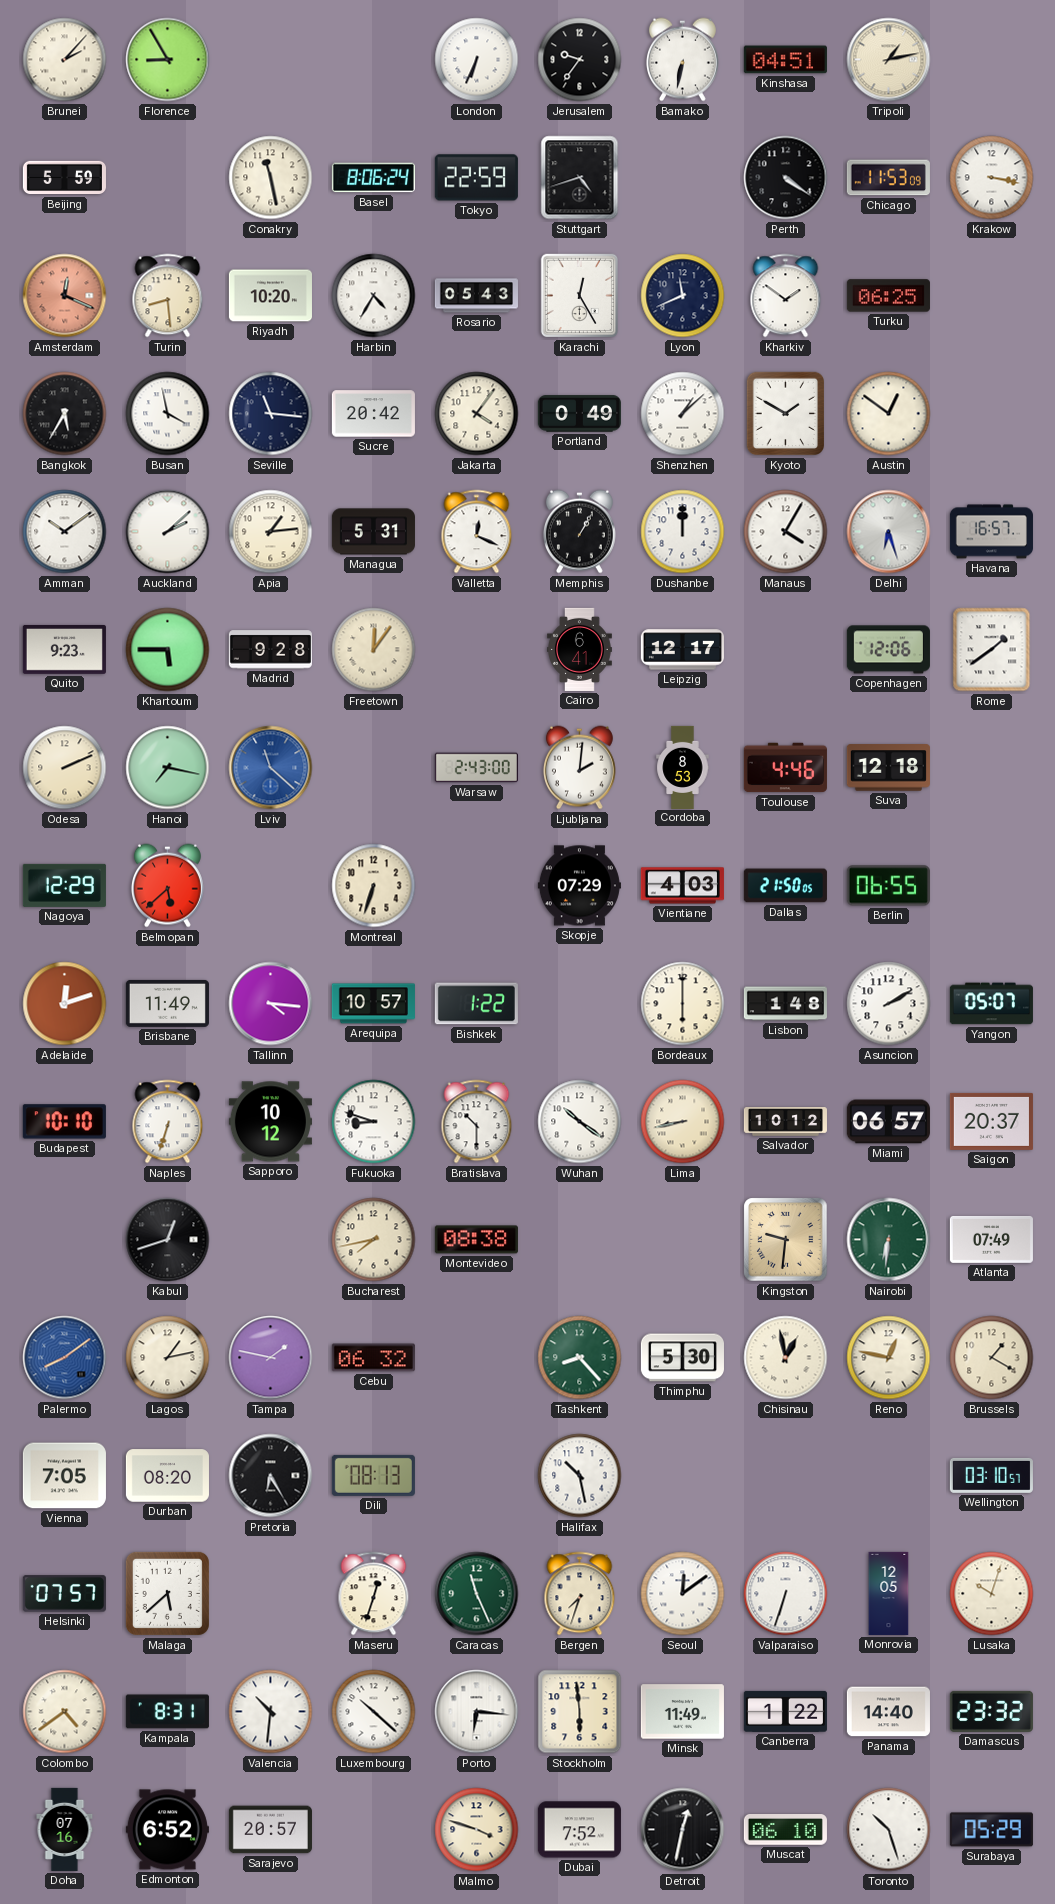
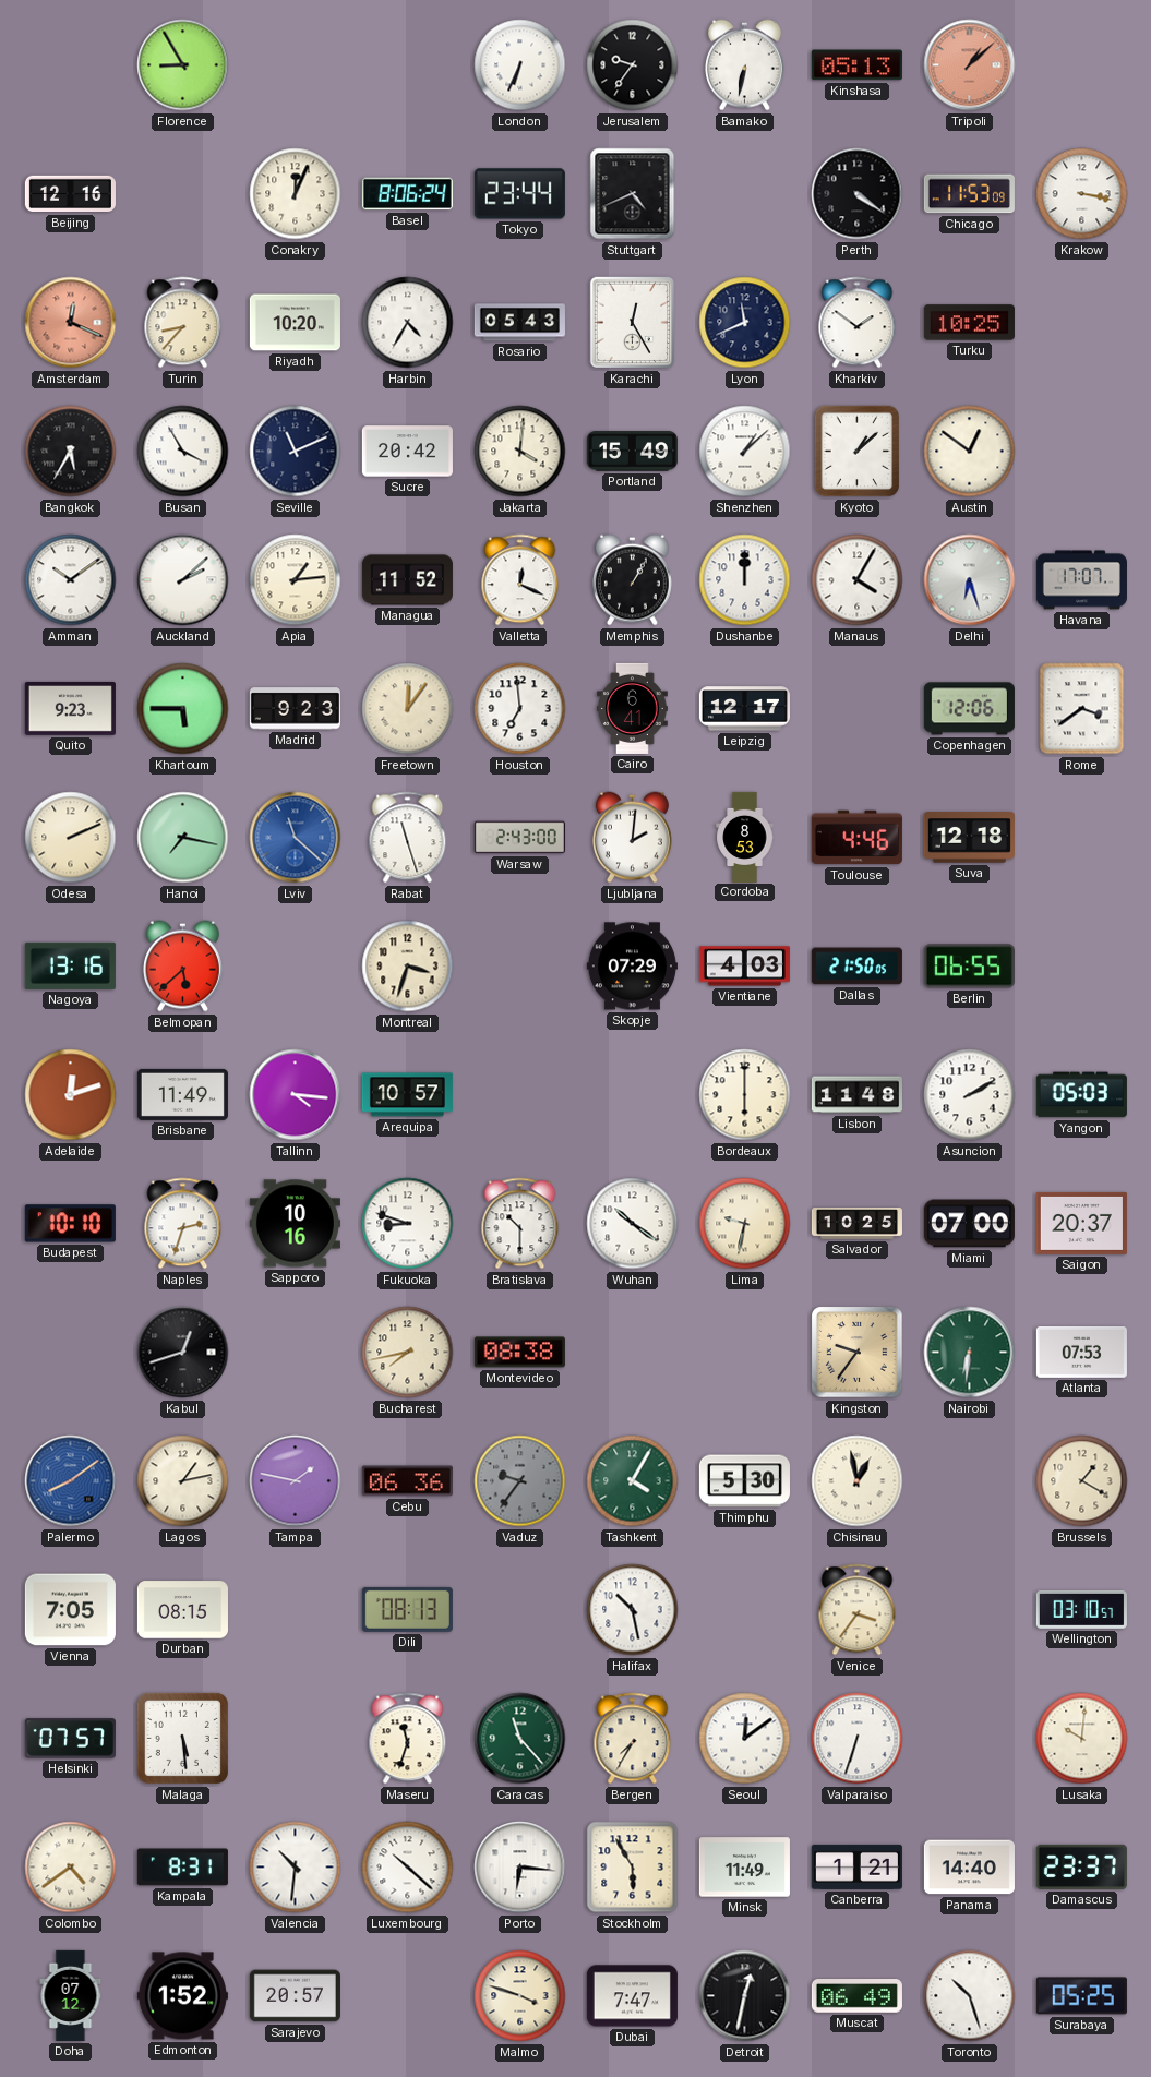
Brunei: 2:07 -> none
Kinshasa: 04:51 -> 05:13
Tripoli: 1:13 -> 1:08
Tripoli dial: cream -> salmon
Beijing: 5:59 -> 12:16
Conakry: 11:28 -> 12:04
Tokyo: 22:59 -> 23:44
Stuttgart: 4:42 -> 4:41
Turin: 8:29 -> 8:37
Turku: 06:25 -> 10:25
Busan: 3:58 -> 3:55
Seville: 11:16 -> 11:11
Jakarta: 4:06 -> 4:01
Portland: 0:49 -> 15:49
Kyoto: 1:50 -> 1:08
Managua: 5:31 -> 11:52
Havana: 16:57 -> 17:07
Madrid: 9:28 -> 9:23
Houston: none -> 6:59
Rome: 1:39 -> 3:39
Rabat: none -> 11:27
Nagoya: 12:29 -> 13:16
Montreal: 6:33 -> 3:33
Bishkek: 1:22 -> none
Lisbon: 1:48 -> 11:48
Yangon: 05:07 -> 05:03
Naples: 6:33 -> 2:33
Sapporo: 10:12 -> 10:16
Lima: 8:43 -> 9:32
Salvador: 10:12 -> 10:25
Miami: 06:57 -> 07:00
Kingston: 9:31 -> 9:36
Atlanta: 07:49 -> 07:53
Cebu: 06:32 -> 06:36
Vaduz: none -> 9:36
Tashkent: 8:23 -> 4:05
Reno: 12:47 -> none
Durban: 08:20 -> 08:15
Pretoria: 6:25 -> none
Venice: none -> 3:36
Malaga: 5:38 -> 5:29
Maseru: 12:33 -> 11:33
Caracas: 11:26 -> 11:23
Bergen: 7:33 -> 7:35
Monrovia: 12:05 -> none
Lusaka: 10:03 -> 10:01
Stockholm: 5:59 -> 5:55
Canberra: 1:22 -> 1:21
Damascus: 23:32 -> 23:37
Doha: 07:16 -> 07:12
Edmonton: 6:52 -> 1:52
Dubai: 7:52 -> 7:47
Muscat: 06:10 -> 06:49
Surabaya: 05:29 -> 05:25
